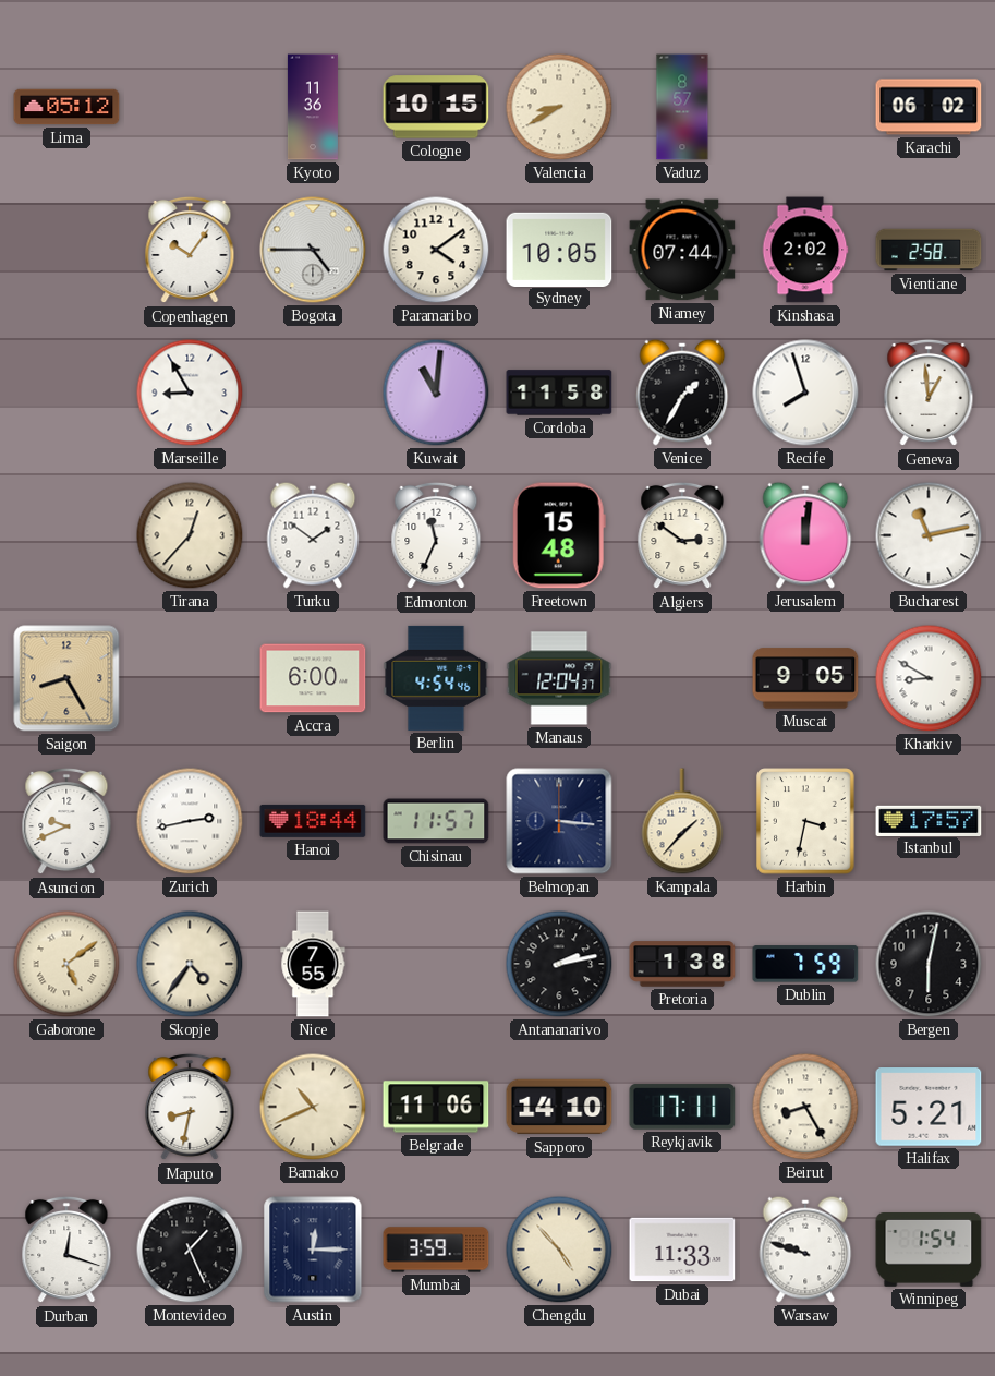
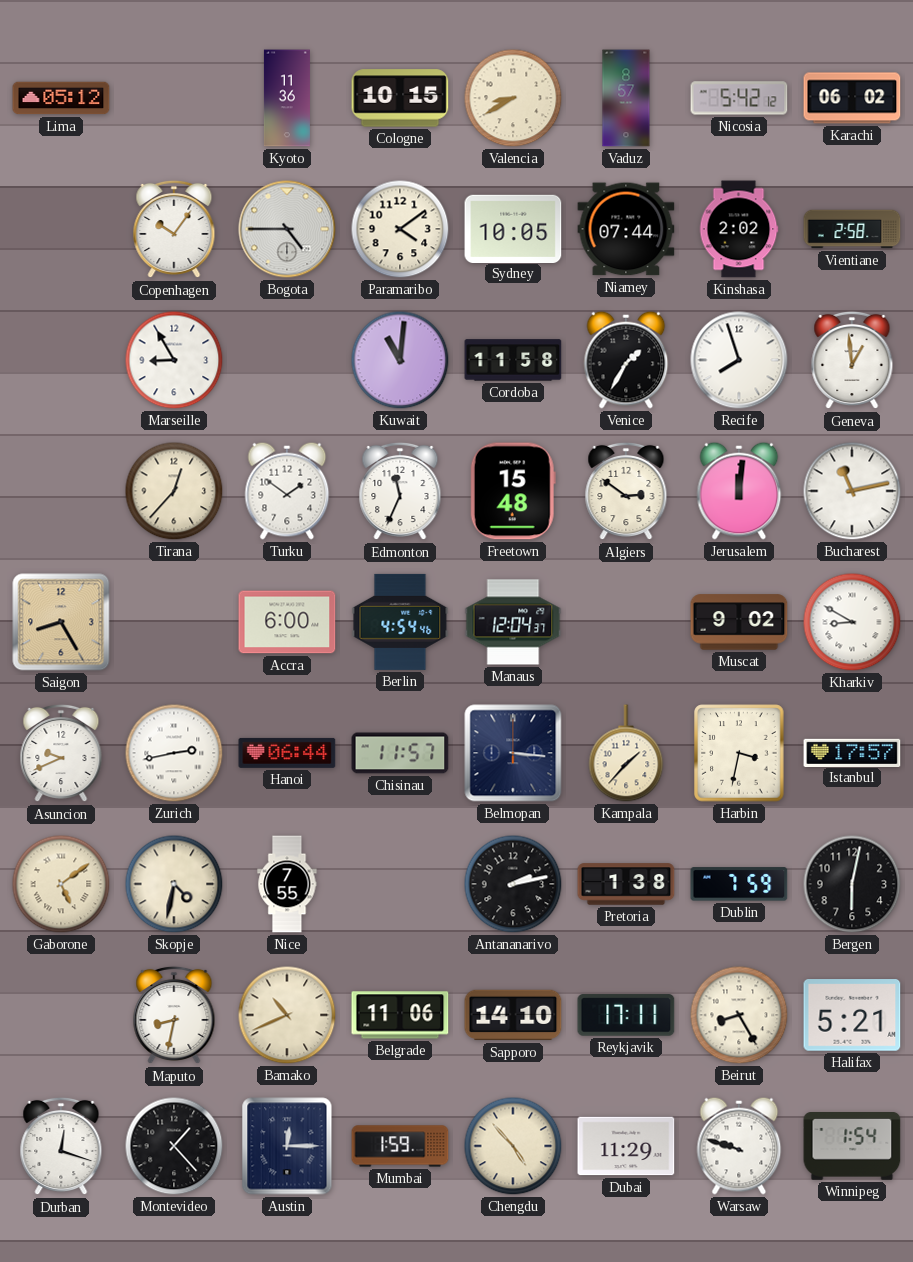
Nicosia: none -> 5:42
Muscat: 9:05 -> 9:02
Hanoi: 18:44 -> 06:44
Skopje: 4:36 -> 4:32
Montevideo: 1:26 -> 1:23
Mumbai: 3:59 -> 1:59
Dubai: 11:33 -> 11:29
